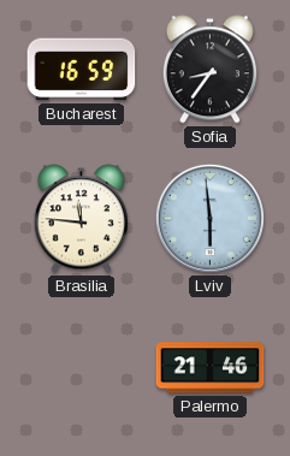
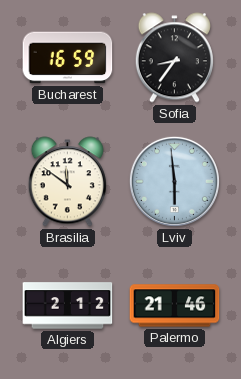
Brasilia: 11:46 -> 11:51
Algiers: none -> 2:12
